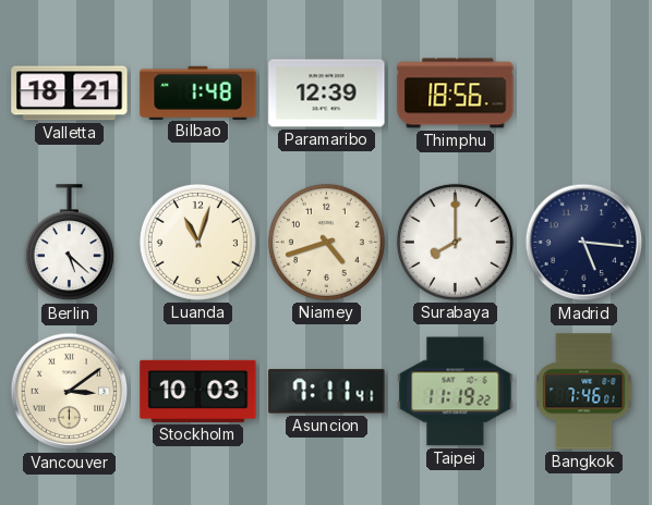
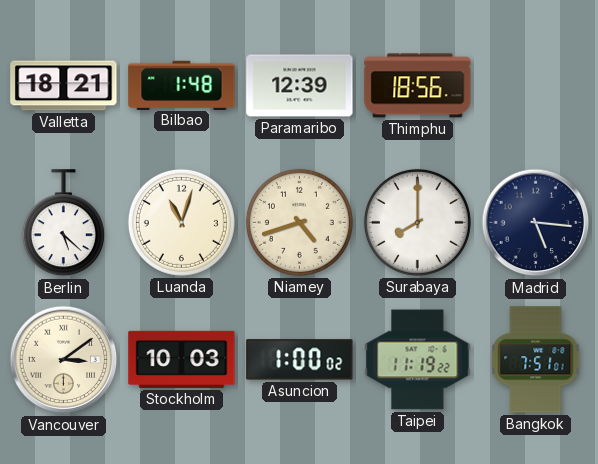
Asuncion: 7:11 -> 1:00
Bangkok: 7:46 -> 7:51
